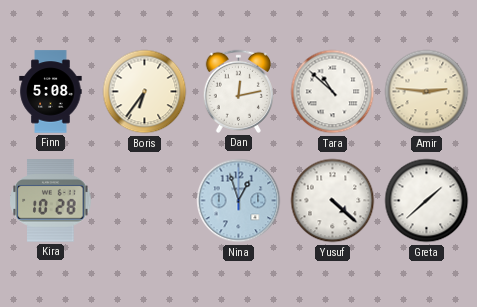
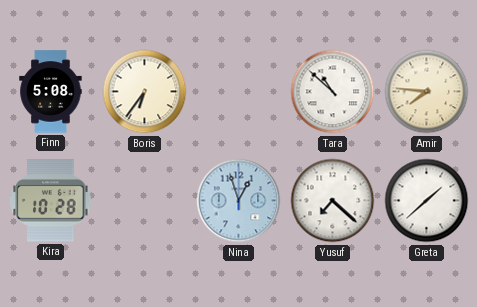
Dan: 12:13 -> none
Amir: 2:46 -> 7:46
Yusuf: 4:22 -> 7:22
